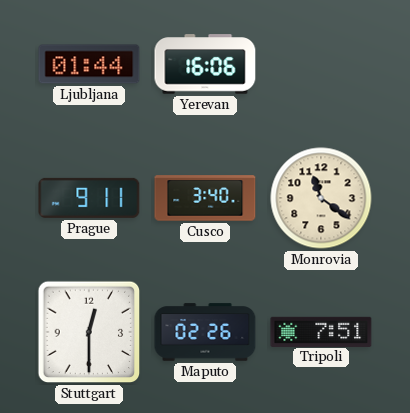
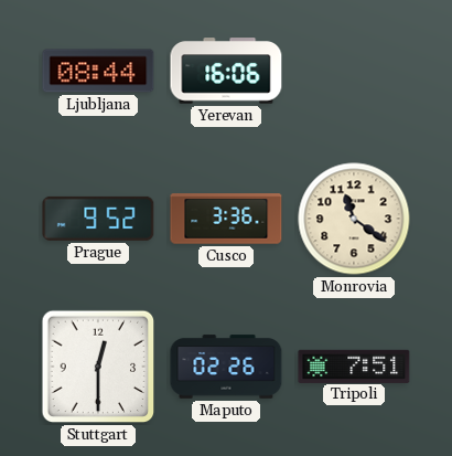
Ljubljana: 01:44 -> 08:44
Prague: 9:11 -> 9:52
Cusco: 3:40 -> 3:36
